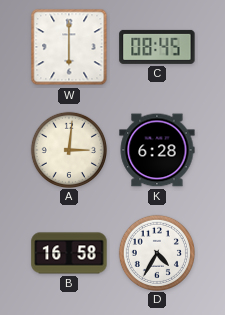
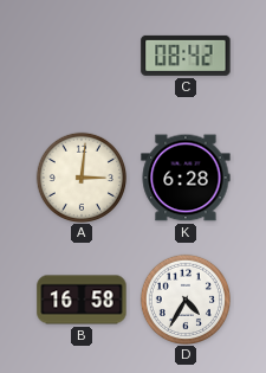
W: 6:00 -> none
C: 08:45 -> 08:42
